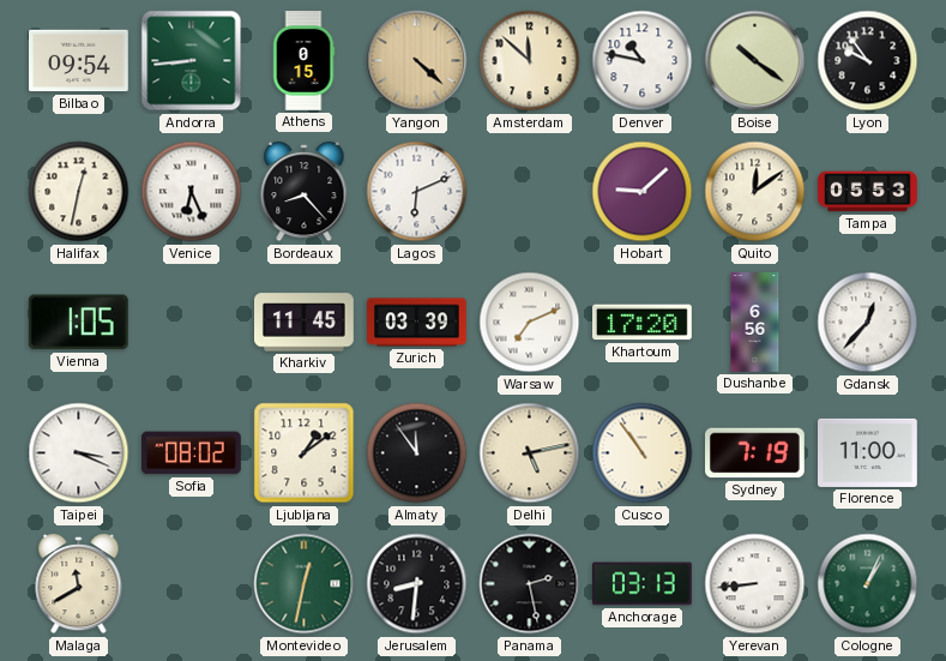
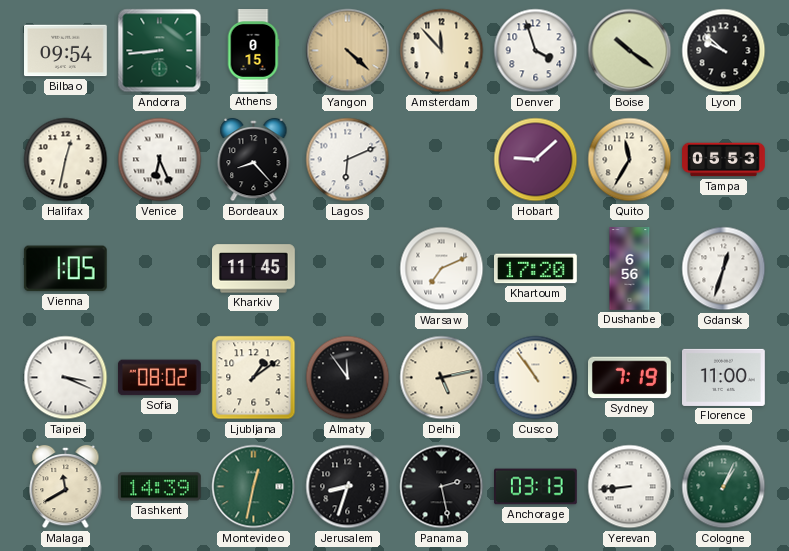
Amsterdam: 11:52 -> 11:53
Denver: 10:47 -> 3:57
Lyon: 9:54 -> 9:52
Quito: 12:09 -> 11:35
Zurich: 03:39 -> none
Gdansk: 12:37 -> 12:33
Tashkent: none -> 14:39
Jerusalem: 8:31 -> 8:33
